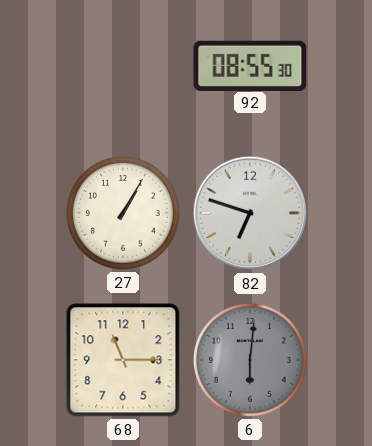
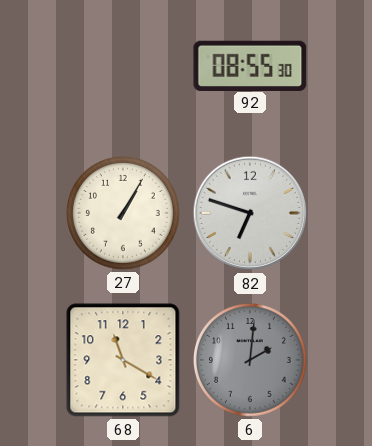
68: 11:15 -> 11:20
6: 6:01 -> 2:01
